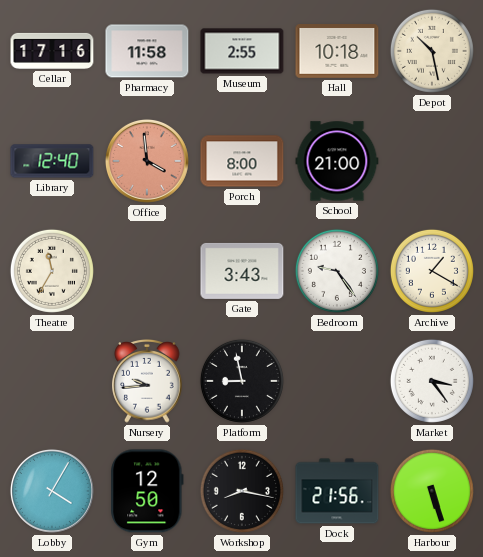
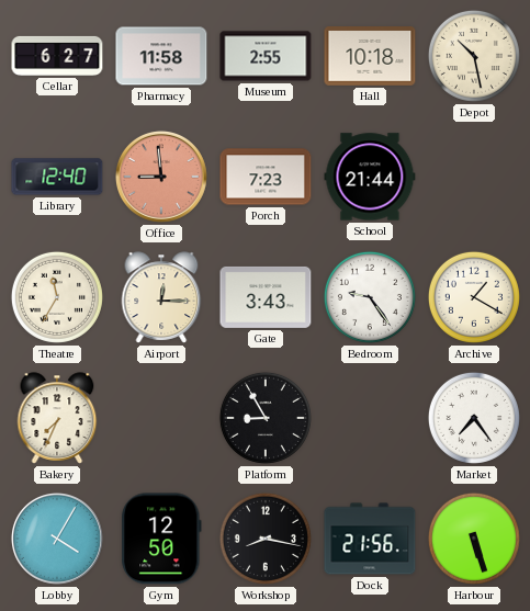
Cellar: 17:16 -> 6:27
Office: 3:59 -> 8:59
Porch: 8:00 -> 7:23
School: 21:00 -> 21:44
Airport: none -> 12:15
Bakery: none -> 7:34
Nursery: 9:44 -> none
Platform: 8:58 -> 8:55
Market: 3:24 -> 7:24
